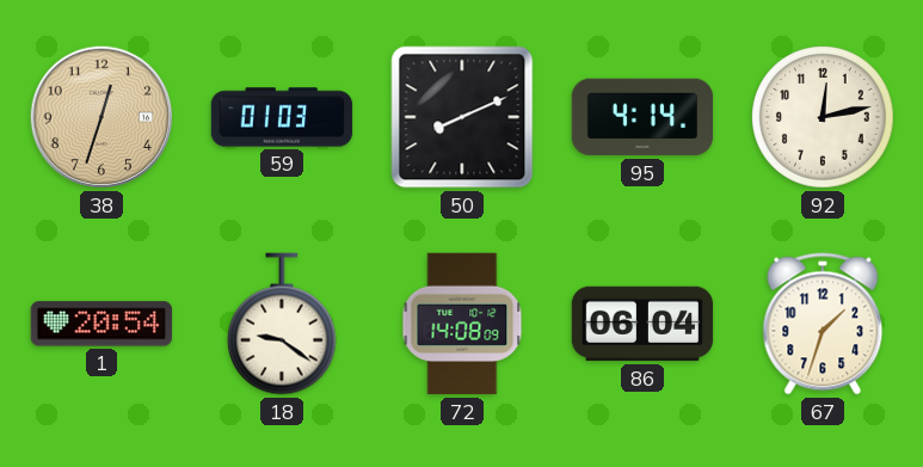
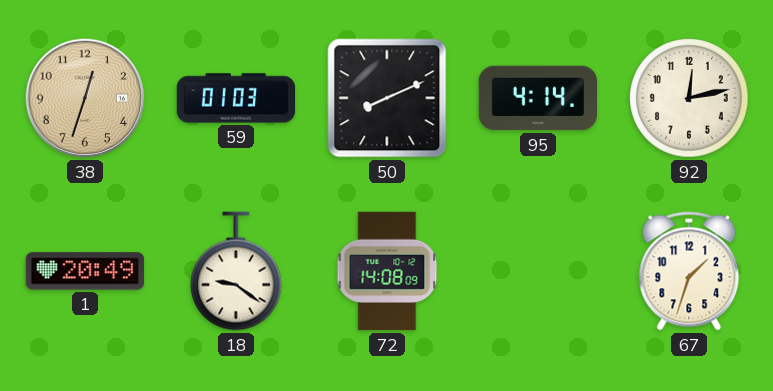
1: 20:54 -> 20:49
86: 06:04 -> none
